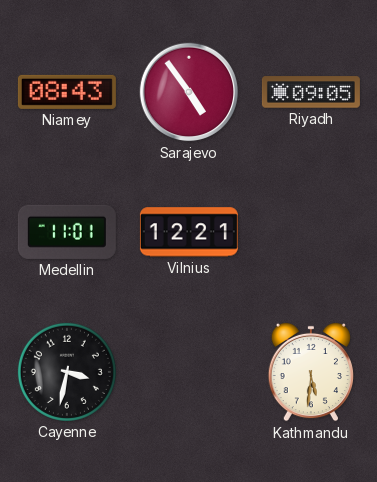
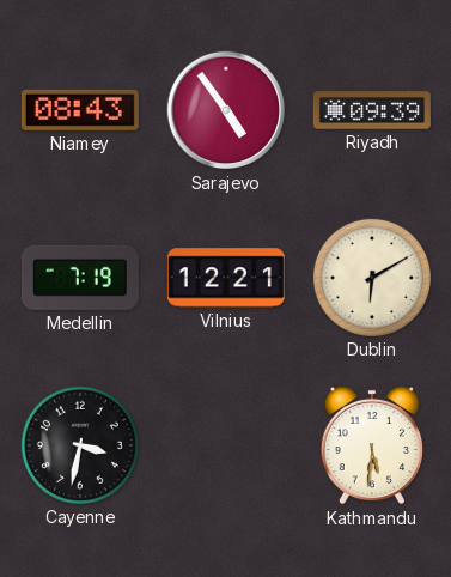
Riyadh: 09:05 -> 09:39
Medellin: 11:01 -> 7:19
Dublin: none -> 6:10
